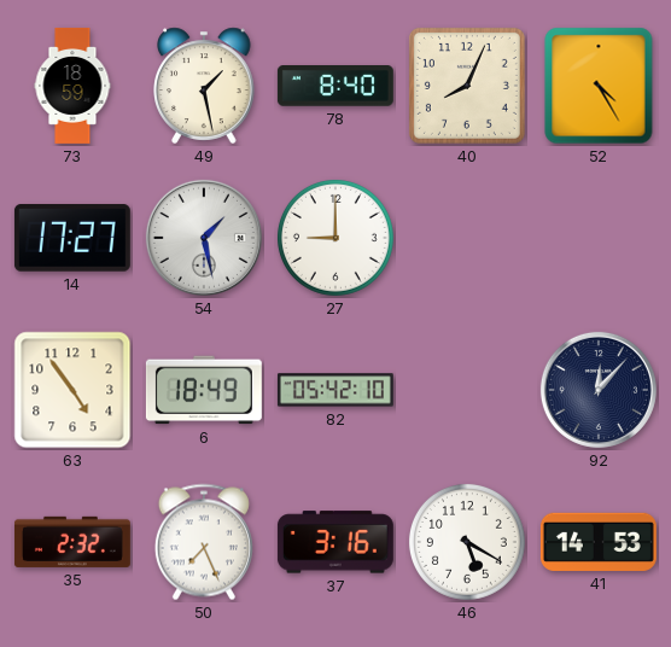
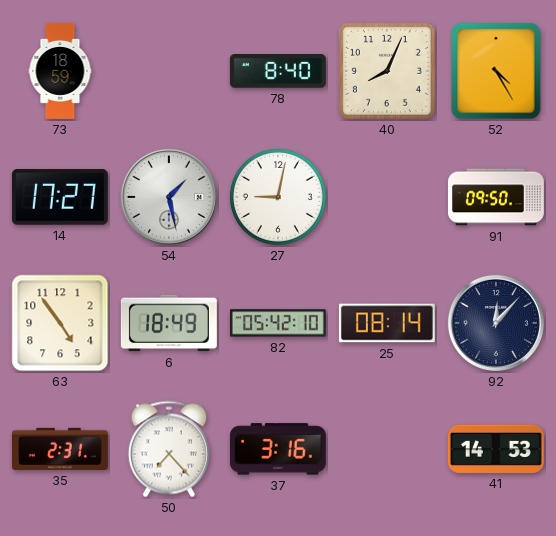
49: 1:28 -> none
27: 9:00 -> 9:02
91: none -> 09:50
25: none -> 08:14
35: 2:32 -> 2:31
50: 7:26 -> 7:23
46: 5:20 -> none
